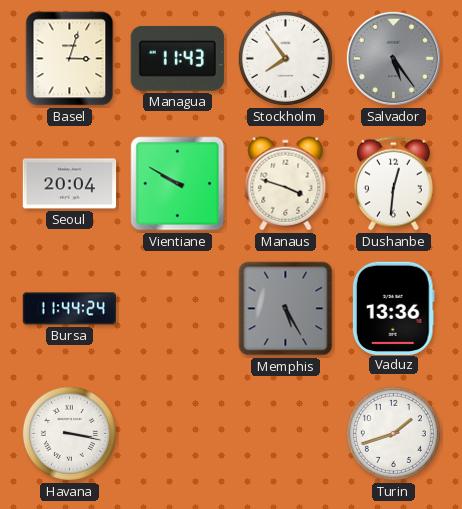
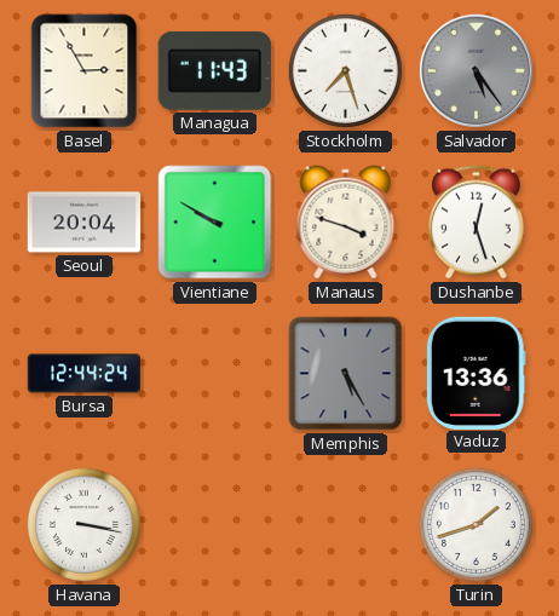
Basel: 3:03 -> 2:55
Stockholm: 7:54 -> 7:27
Dushanbe: 12:31 -> 12:27
Bursa: 11:44 -> 12:44
